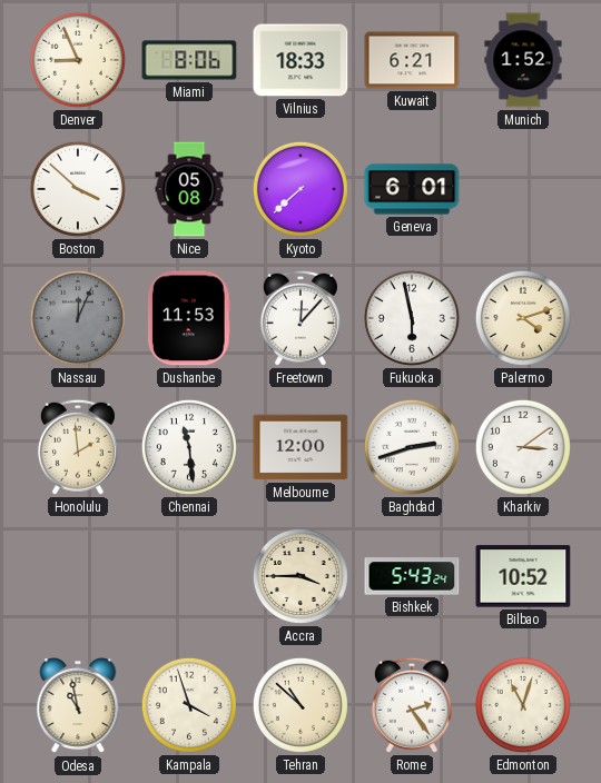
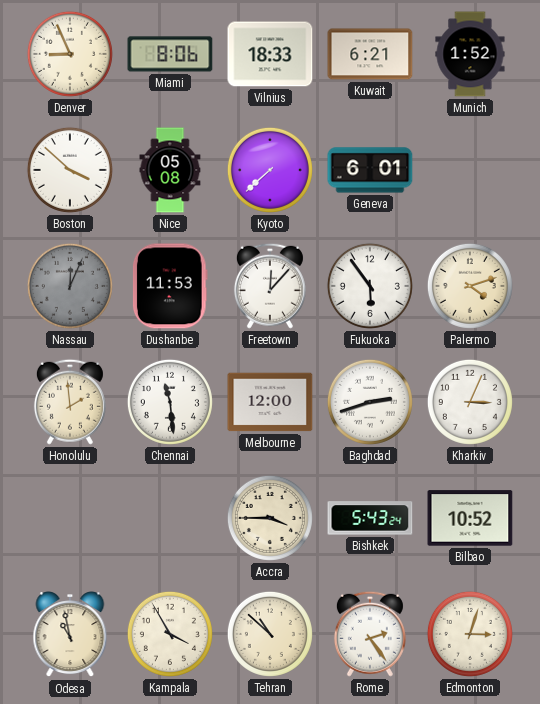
Fukuoka: 5:58 -> 5:54
Kharkiv: 3:09 -> 3:04
Kampala: 3:57 -> 3:55
Edmonton: 11:03 -> 3:03
